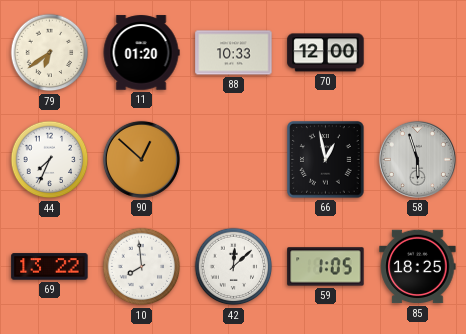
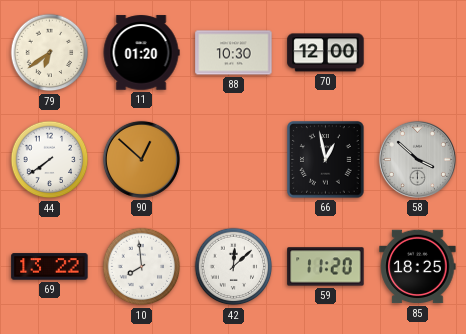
88: 10:33 -> 10:30
44: 7:34 -> 7:39
58: 5:57 -> 3:52
59: 1:05 -> 11:20
